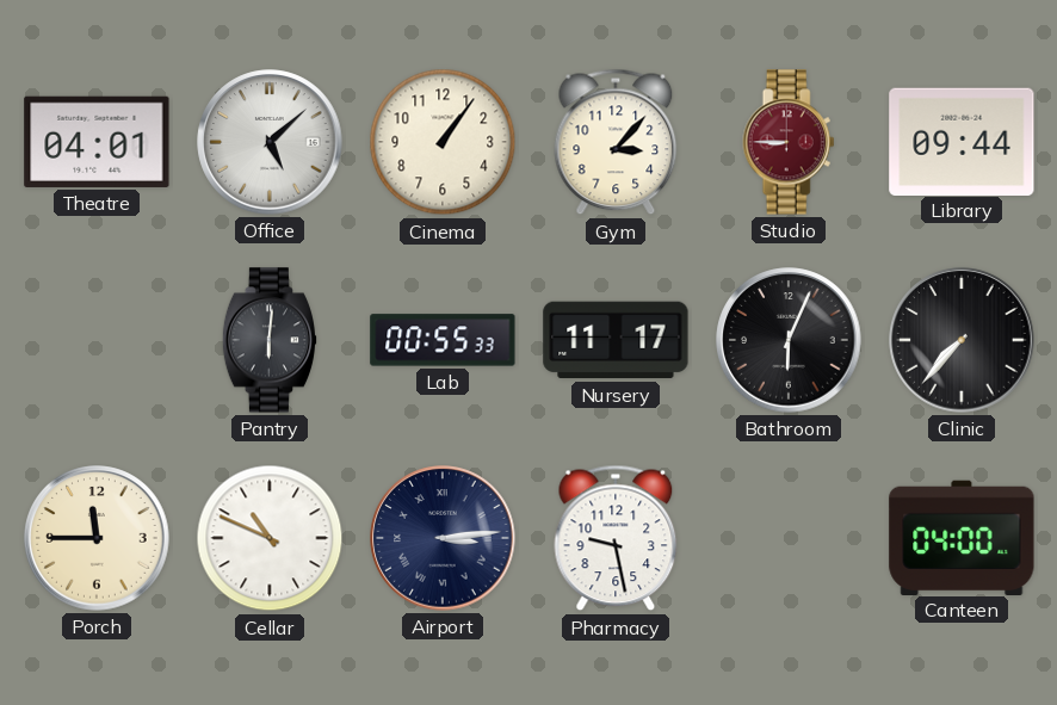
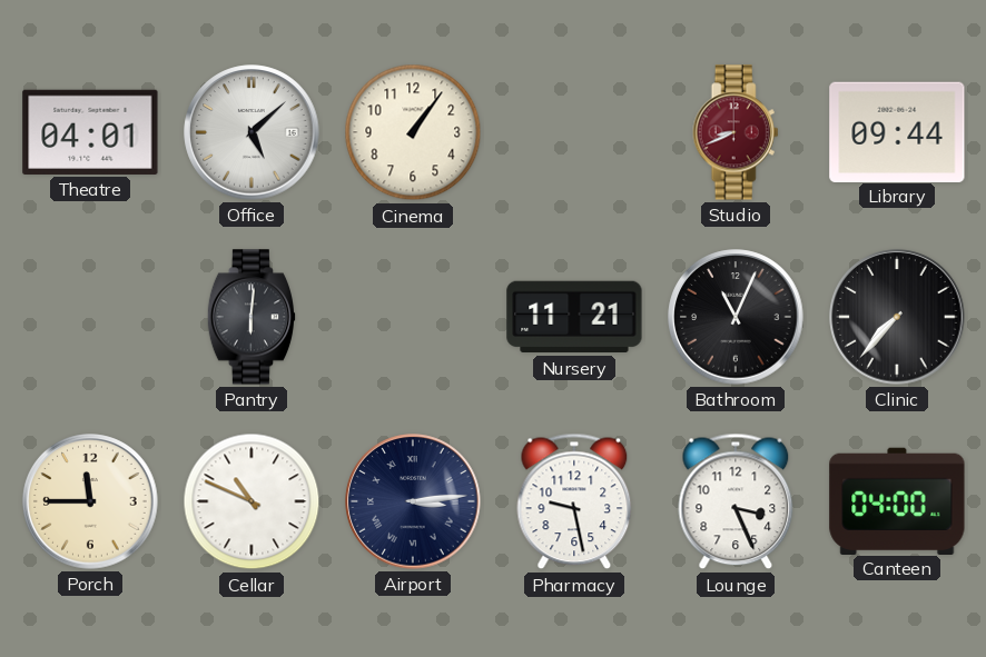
Gym: 3:07 -> none
Studio: 8:45 -> 8:41
Lab: 00:55 -> none
Nursery: 11:17 -> 11:21
Bathroom: 6:04 -> 11:04
Lounge: none -> 3:26
